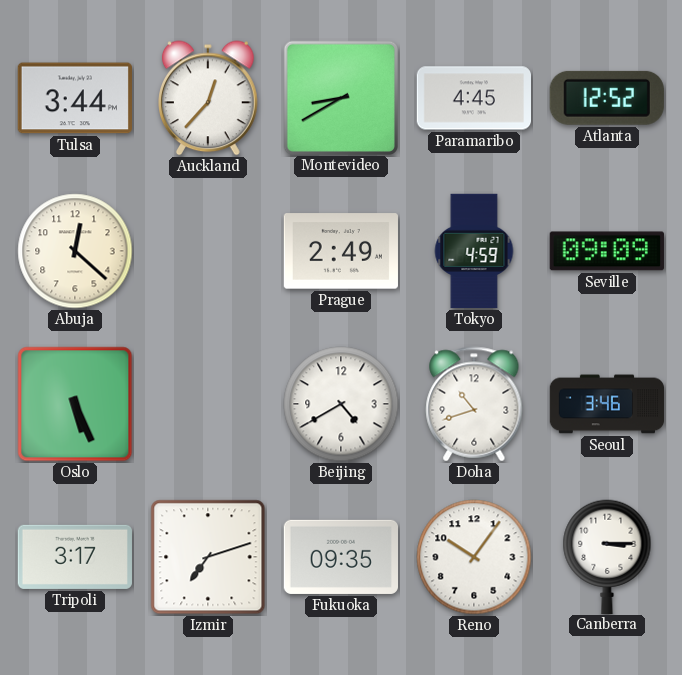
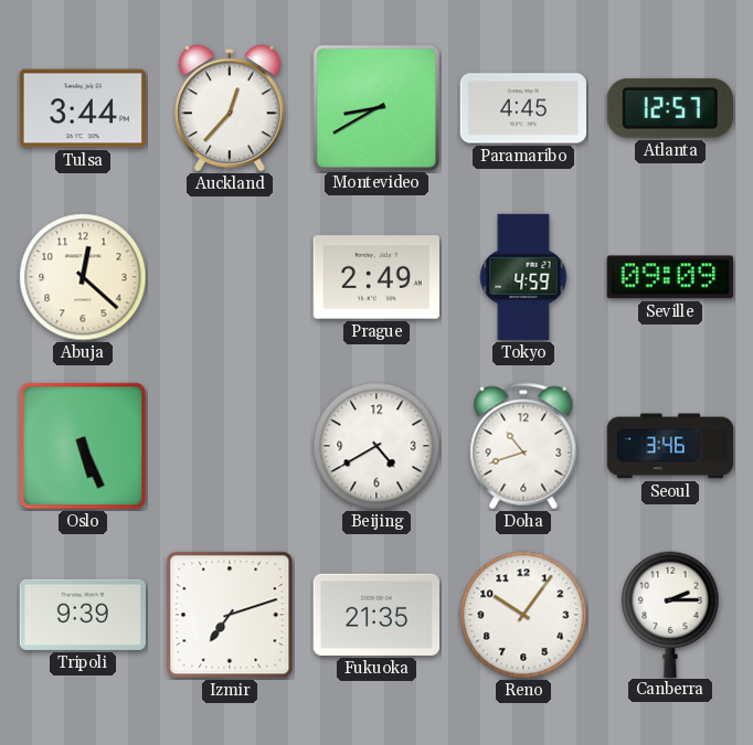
Atlanta: 12:52 -> 12:57
Tripoli: 3:17 -> 9:39
Fukuoka: 09:35 -> 21:35
Canberra: 3:15 -> 2:15
